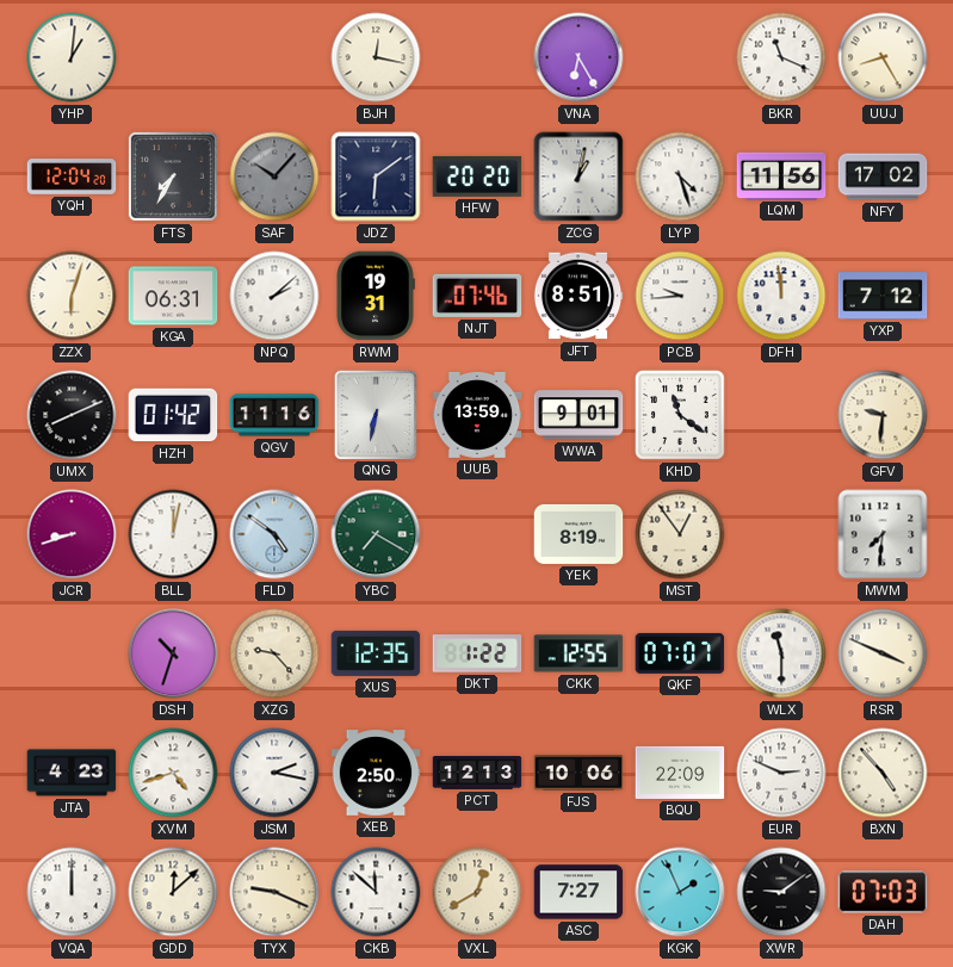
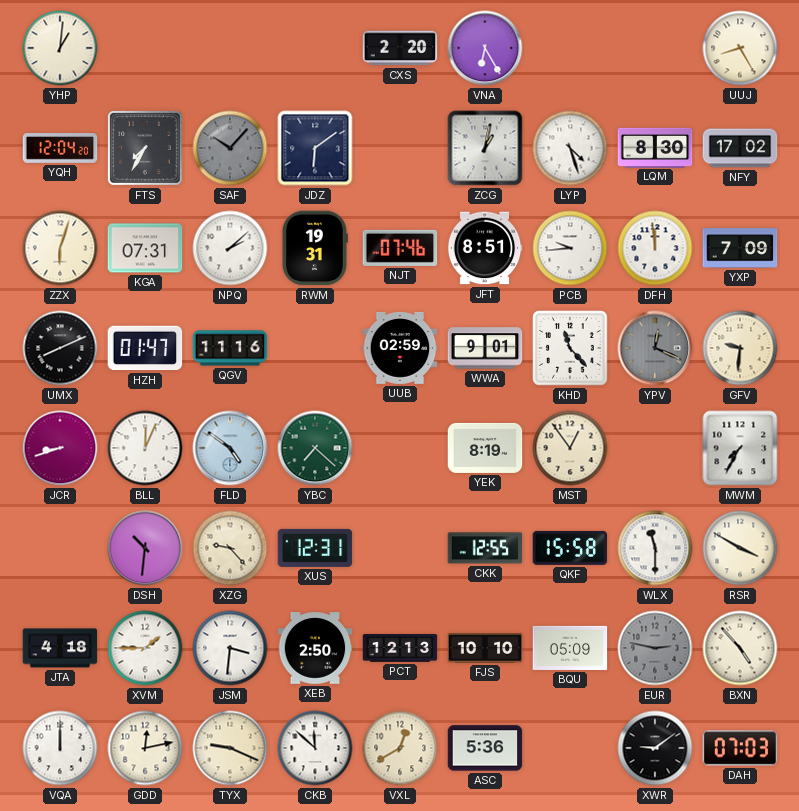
BJH: 12:17 -> none
CXS: none -> 2:20
BKR: 11:19 -> none
HFW: 20:20 -> none
LQM: 11:56 -> 8:30
KGA: 06:31 -> 07:31
YXP: 7:12 -> 7:09
HZH: 01:42 -> 01:47
QNG: 6:32 -> none
UUB: 13:59 -> 02:59
KHD: 11:21 -> 11:23
YPV: none -> 12:19
BLL: 12:02 -> 12:04
YBC: 7:20 -> 7:22
MWM: 7:31 -> 7:35
DSH: 10:33 -> 10:31
XUS: 12:35 -> 12:31
DKT: 1:22 -> none
QKF: 07:07 -> 15:58
RSR: 3:49 -> 3:50
JTA: 4:23 -> 4:18
XVM: 4:42 -> 1:45
JSM: 2:17 -> 3:31
FJS: 10:06 -> 10:10
BQU: 22:09 -> 05:09
EUR: 2:49 -> 2:47
EUR dial: white -> grey
GDD: 12:08 -> 12:13
ASC: 7:27 -> 5:36
KGK: 1:56 -> none
